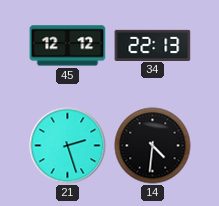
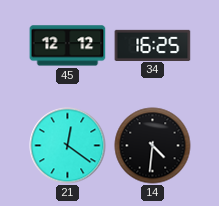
34: 22:13 -> 16:25
21: 2:27 -> 12:21
